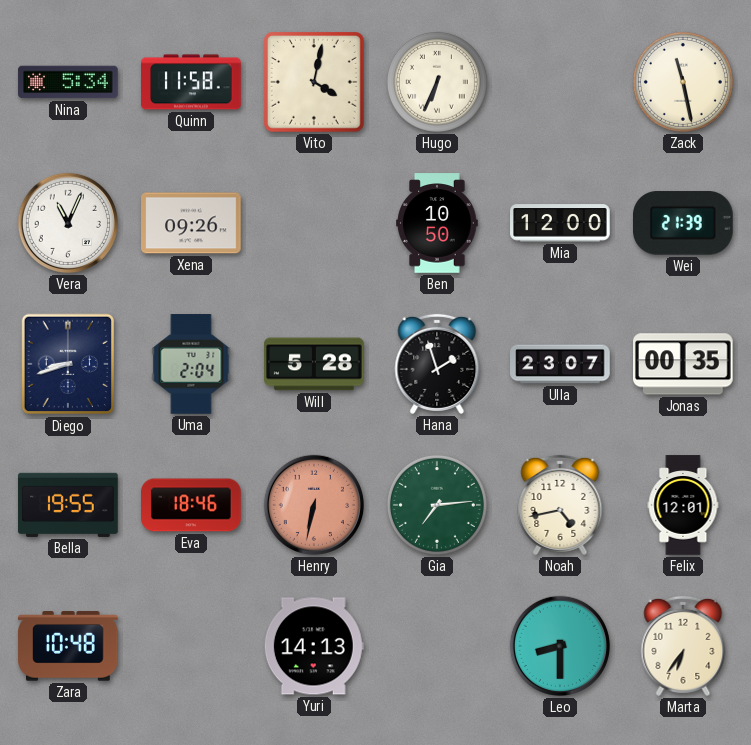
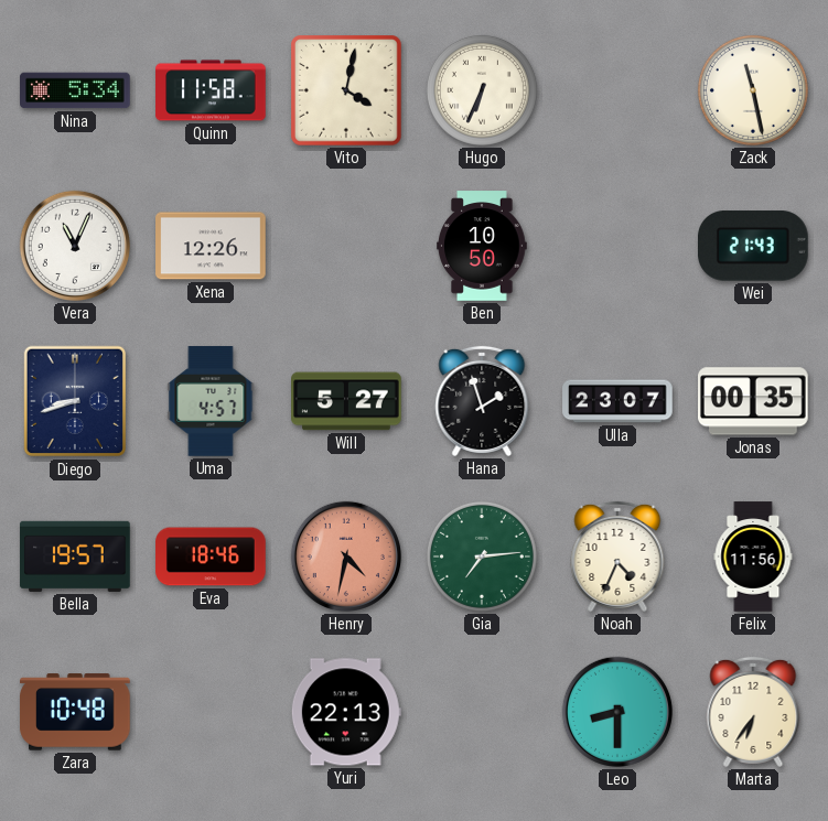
Xena: 09:26 -> 12:26
Mia: 12:00 -> none
Wei: 21:39 -> 21:43
Uma: 2:04 -> 4:57
Will: 5:28 -> 5:27
Bella: 19:55 -> 19:57
Henry: 6:32 -> 4:32
Noah: 4:43 -> 4:34
Felix: 12:01 -> 11:56
Yuri: 14:13 -> 22:13
